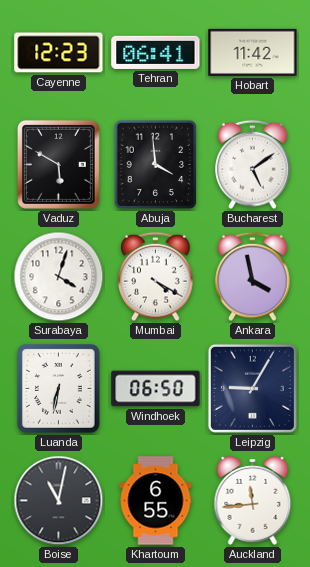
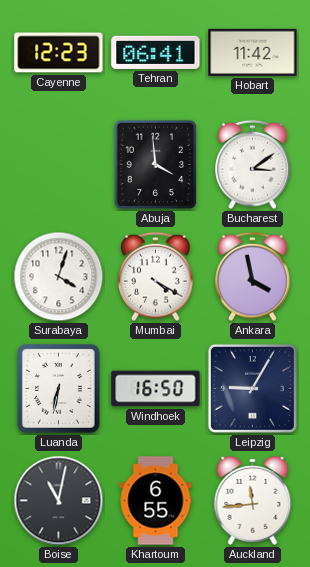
Vaduz: 5:50 -> none
Bucharest: 5:09 -> 3:09
Windhoek: 06:50 -> 16:50
